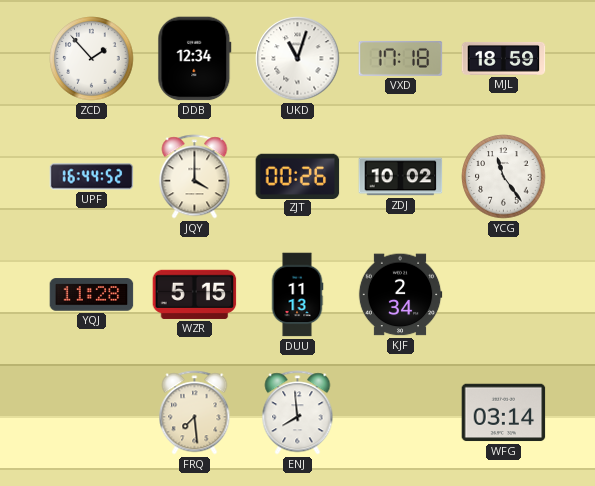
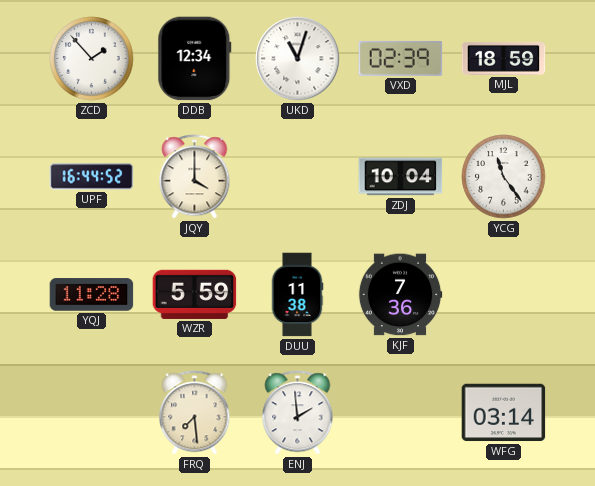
VXD: 17:18 -> 02:39
ZJT: 00:26 -> none
ZDJ: 10:02 -> 10:04
WZR: 5:15 -> 5:59
DUU: 11:13 -> 11:38
KJF: 2:34 -> 7:36
ENJ: 7:59 -> 1:59
